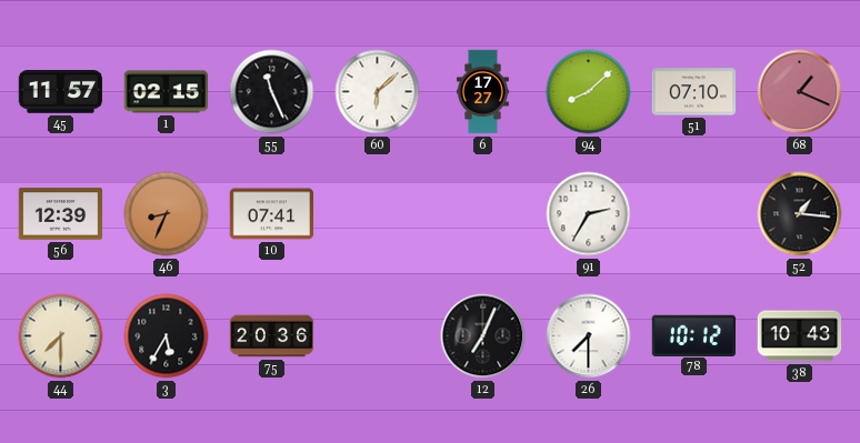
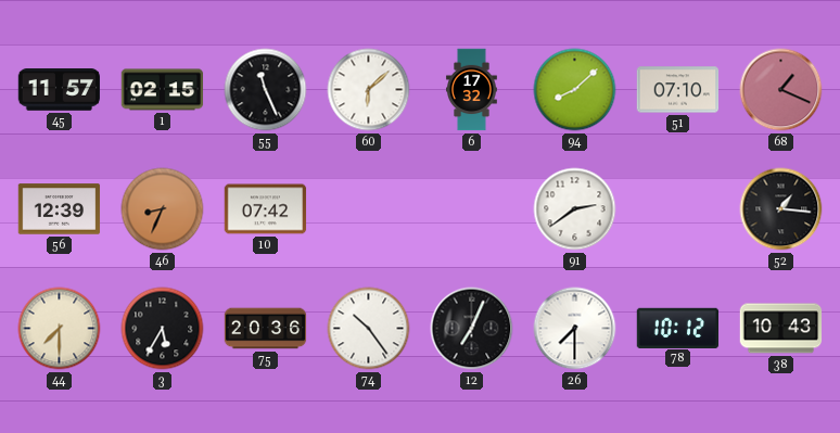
6: 17:27 -> 17:32
10: 07:41 -> 07:42
91: 2:35 -> 2:39
74: none -> 10:24
